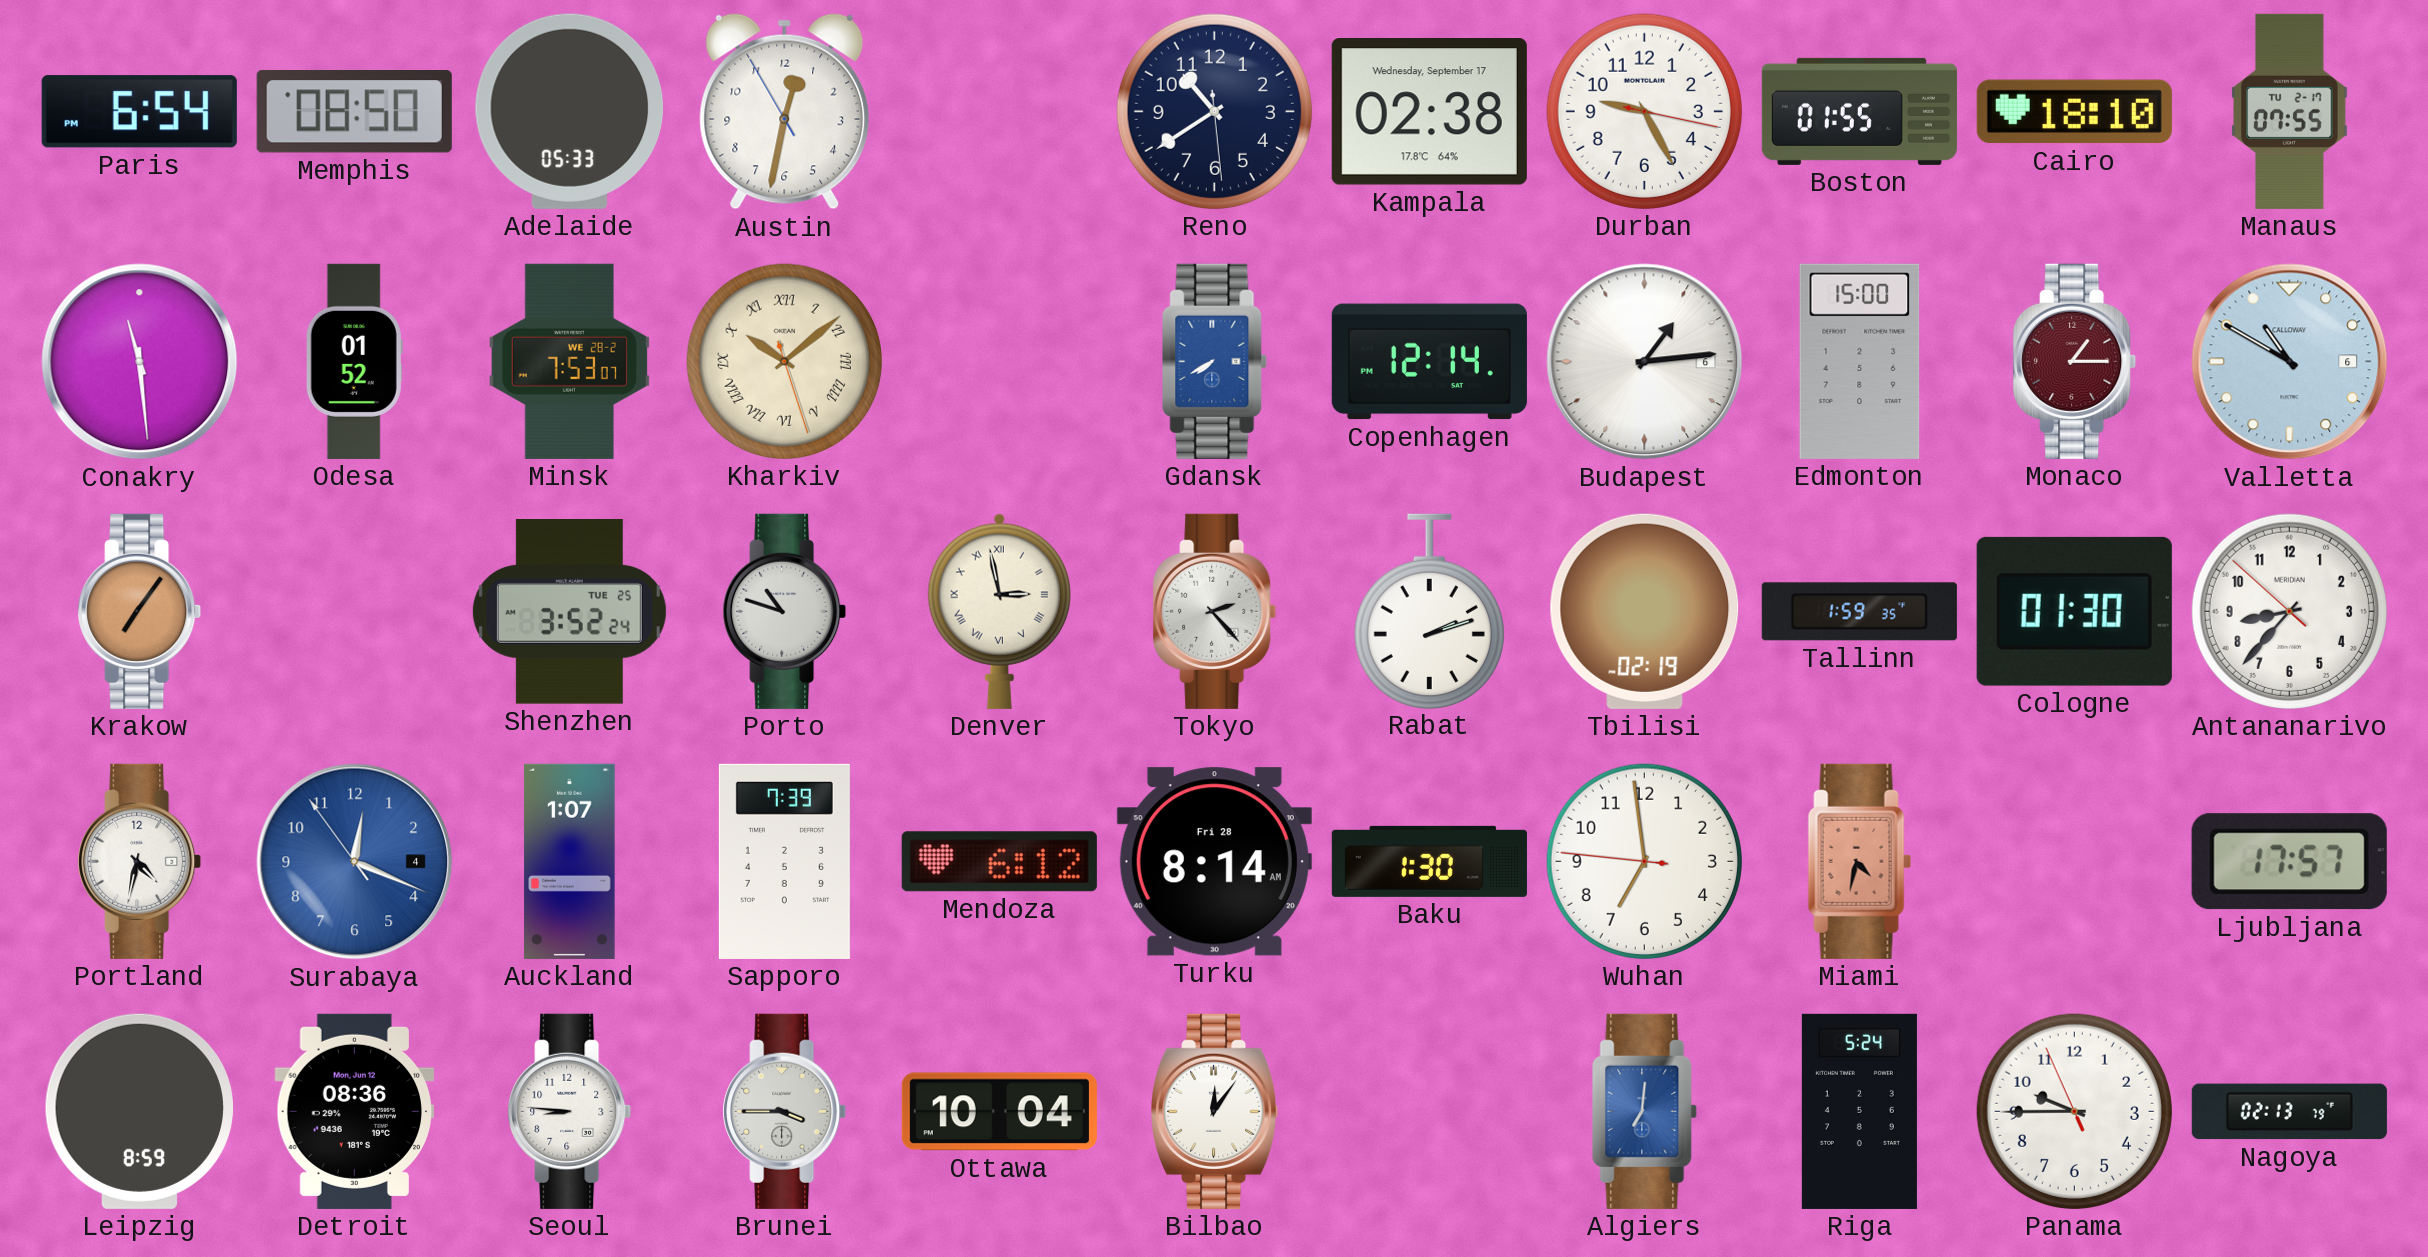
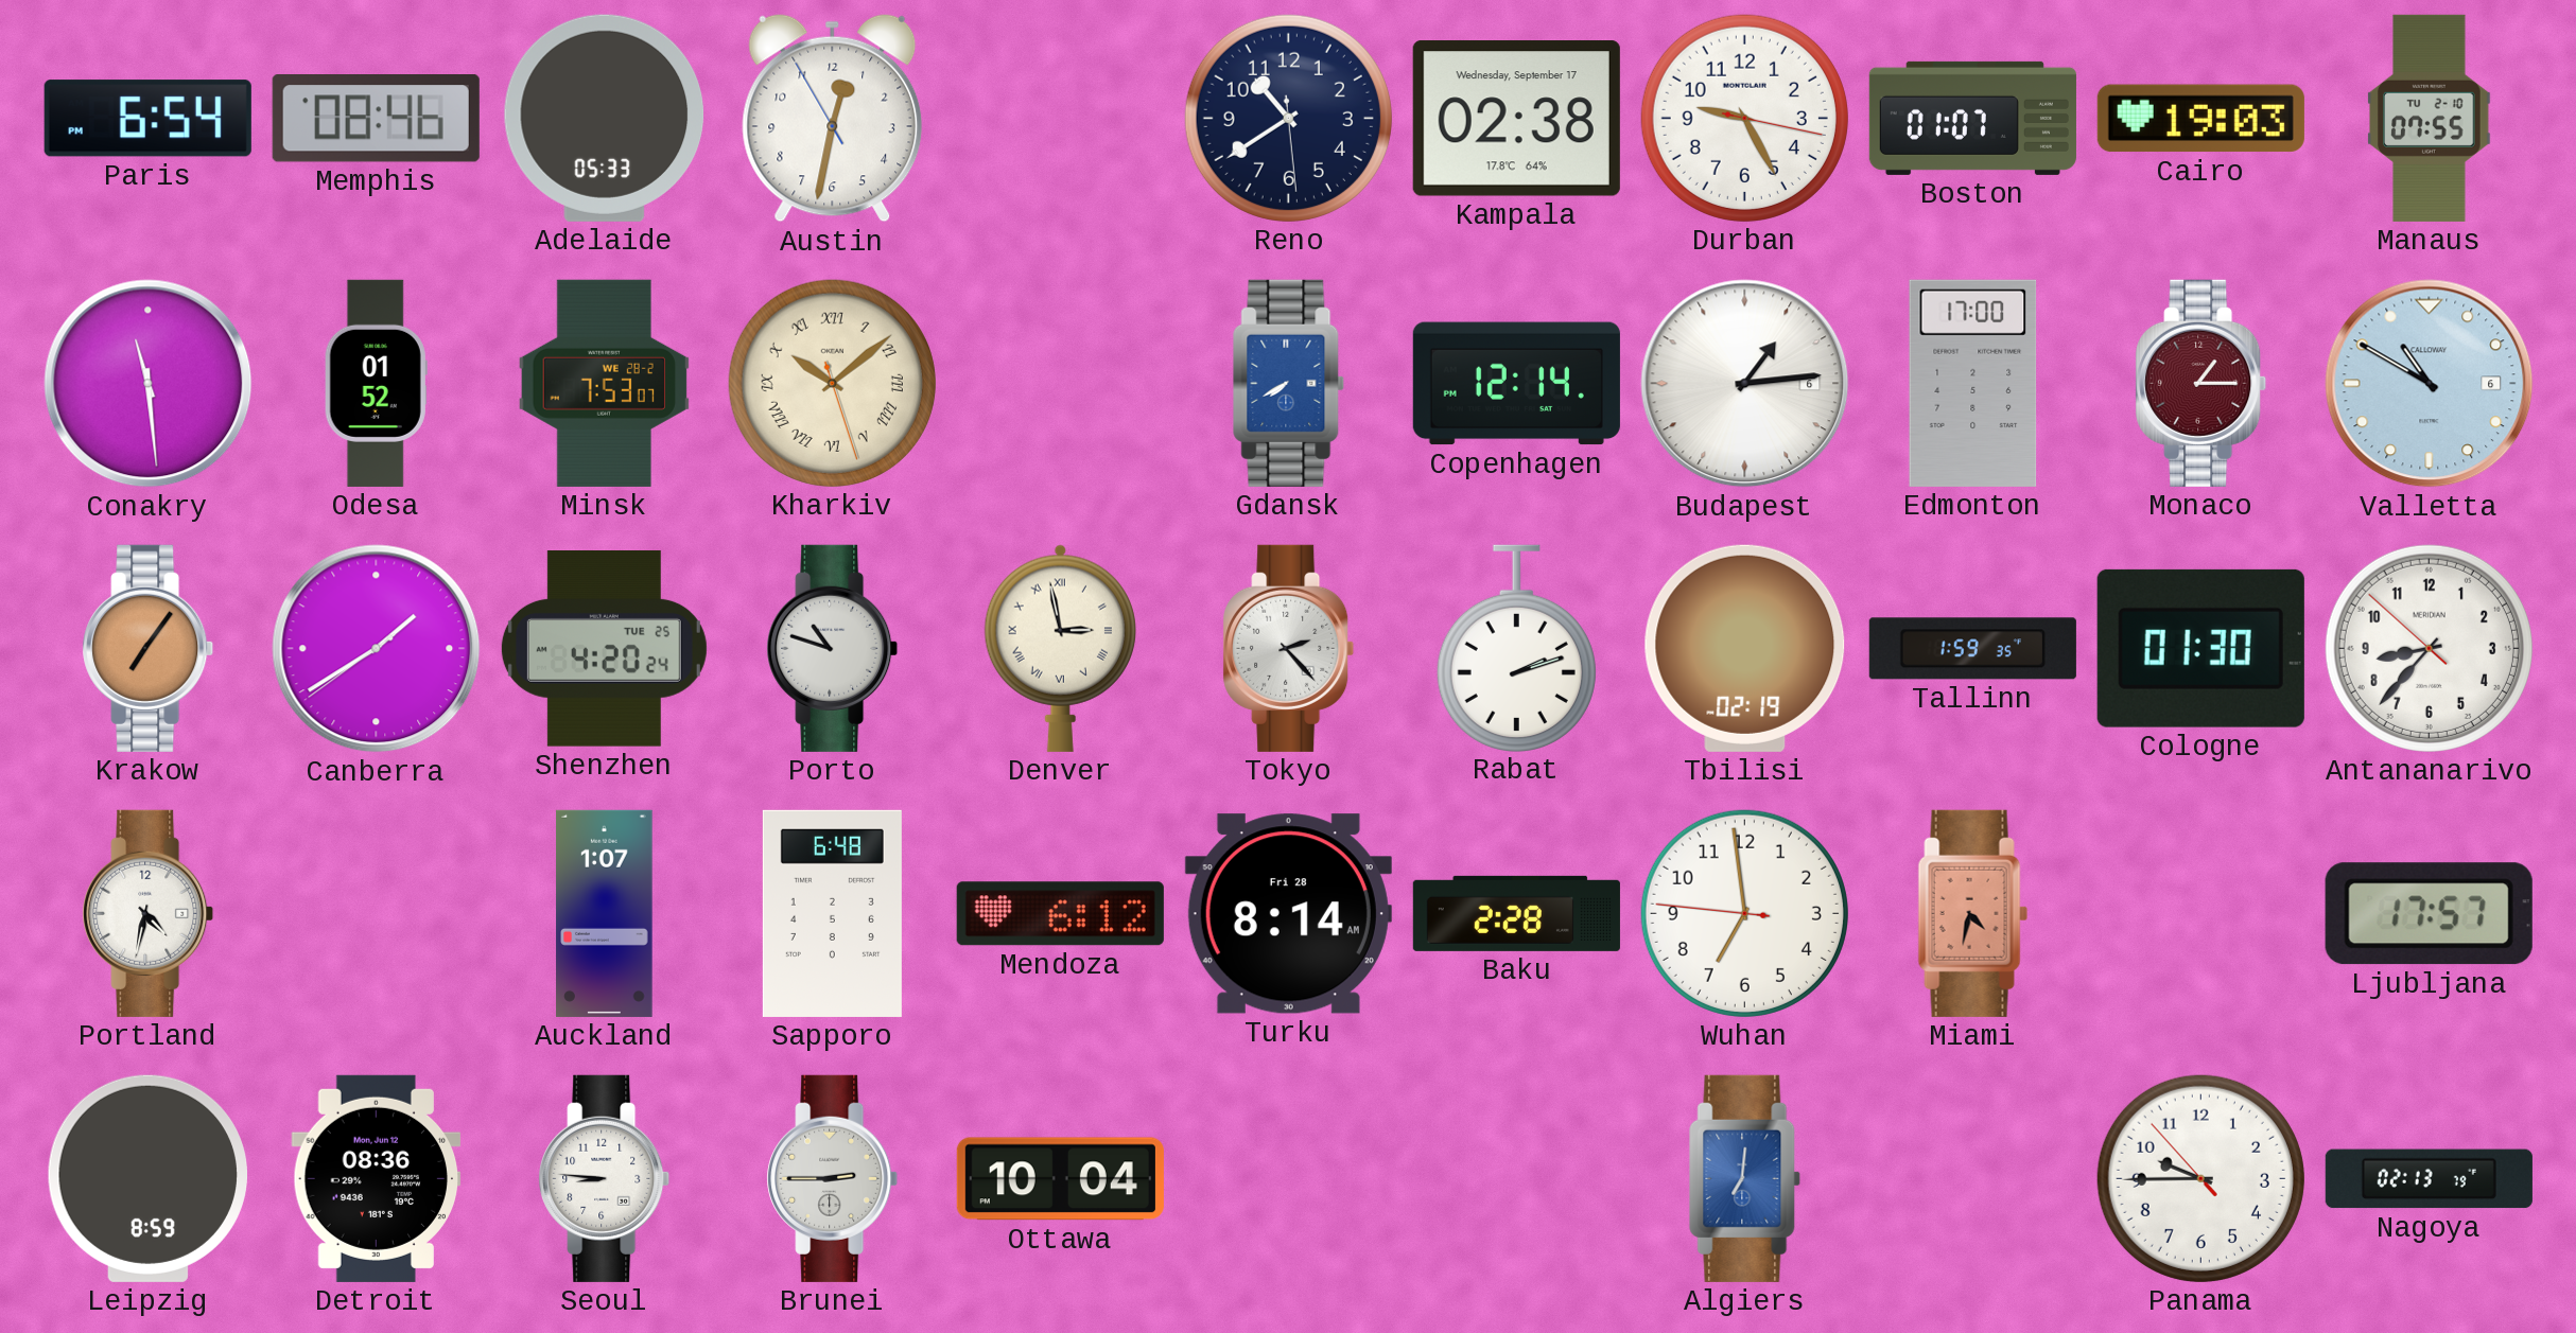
Memphis: 08:50 -> 08:46
Boston: 01:55 -> 01:07
Cairo: 18:10 -> 19:03
Manaus date: TU 2-17 -> TU 2-10
Edmonton: 15:00 -> 17:00
Canberra: none -> 1:39
Shenzhen: 3:52 -> 4:20
Surabaya: 12:18 -> none
Sapporo: 7:39 -> 6:48
Baku: 1:30 -> 2:28
Brunei: 3:45 -> 2:45
Bilbao: 12:06 -> none
Riga: 5:24 -> none
Panama: 9:44:56 -> 9:44:53
